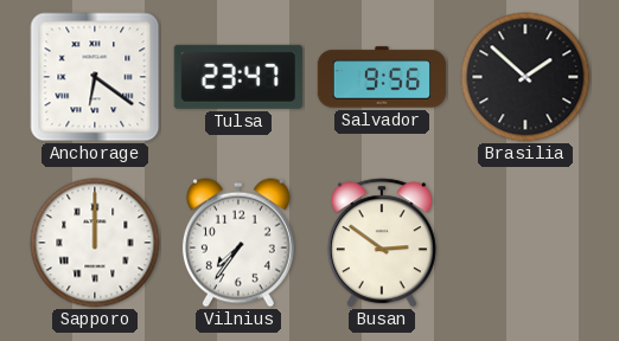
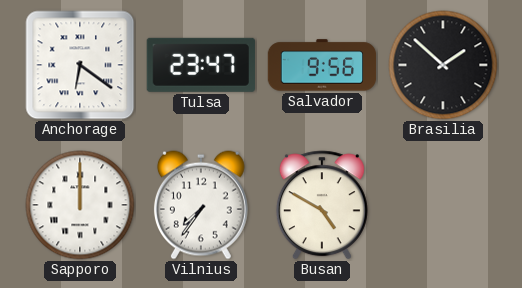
Busan: 2:51 -> 4:50
